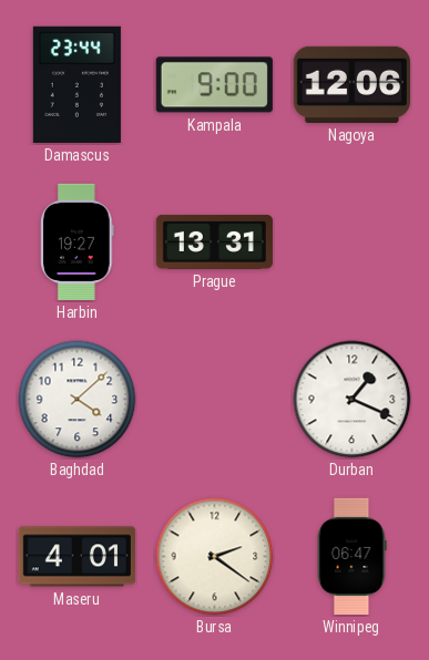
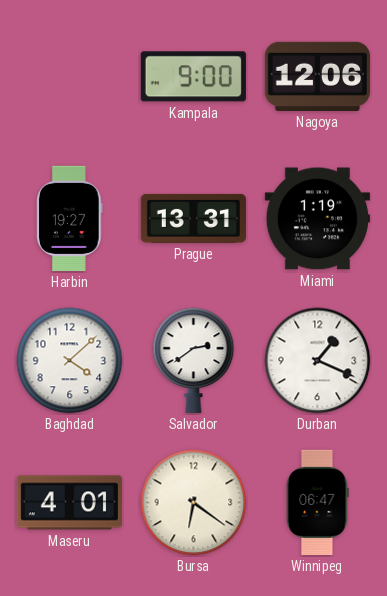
Damascus: 23:44 -> none
Miami: none -> 1:19
Salvador: none -> 2:39
Bursa: 2:21 -> 6:21
